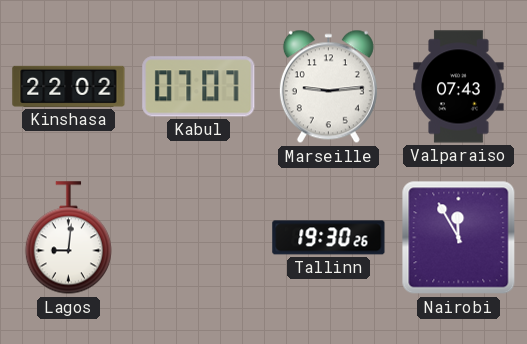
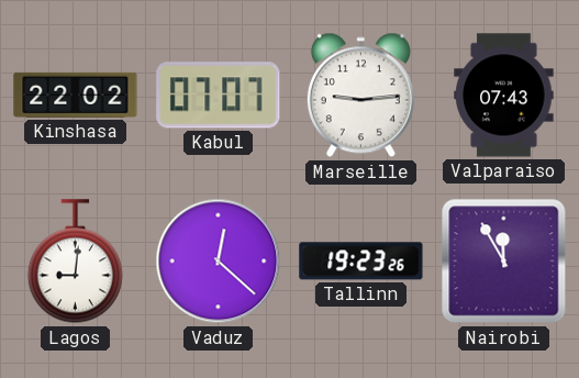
Vaduz: none -> 12:22
Tallinn: 19:30 -> 19:23
